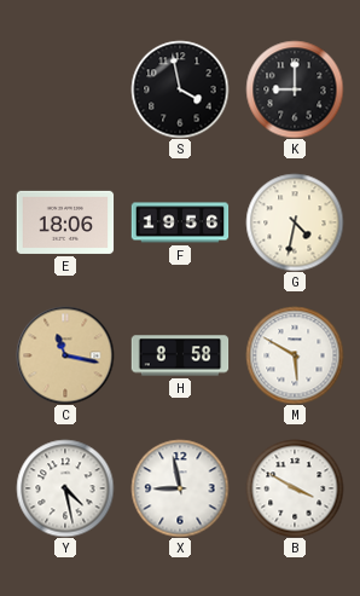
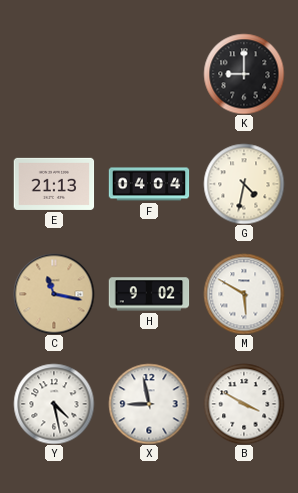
S: 3:58 -> none
E: 18:06 -> 21:13
F: 19:56 -> 04:04
H: 8:58 -> 9:02
